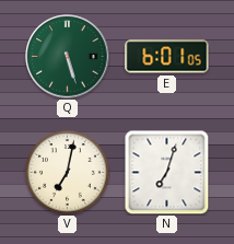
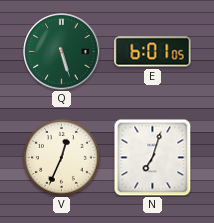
V: 7:02 -> 12:34
